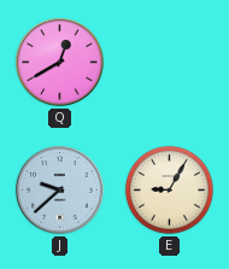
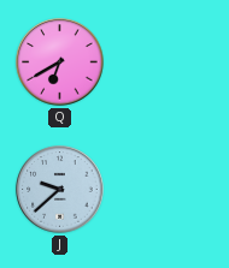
Q: 12:40 -> 6:40
E: 9:05 -> none
